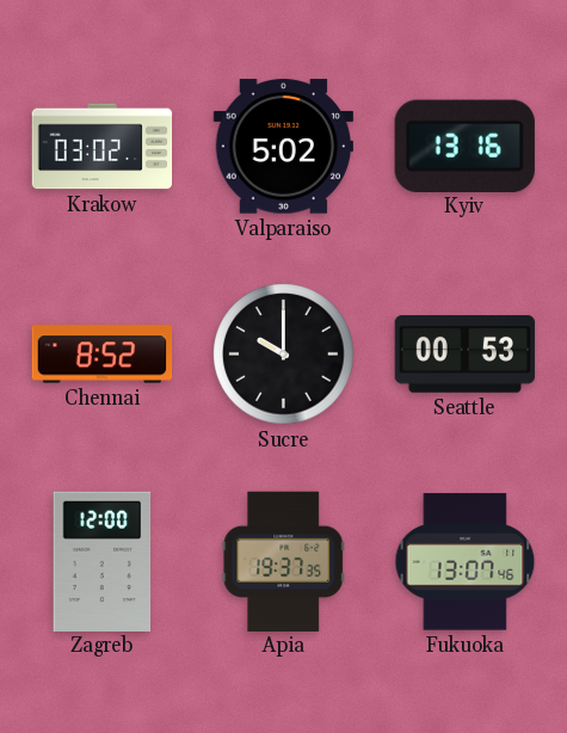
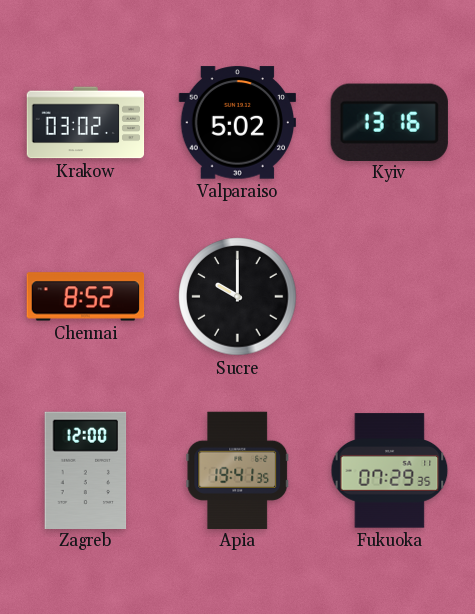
Seattle: 00:53 -> none
Apia: 19:37 -> 19:41
Fukuoka: 13:07 -> 07:29
